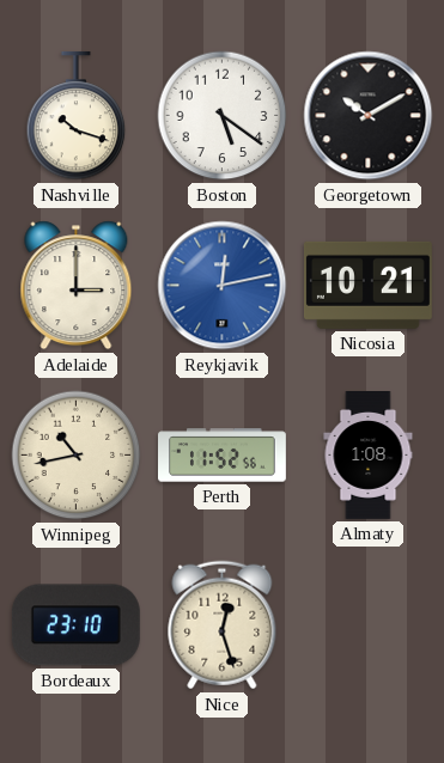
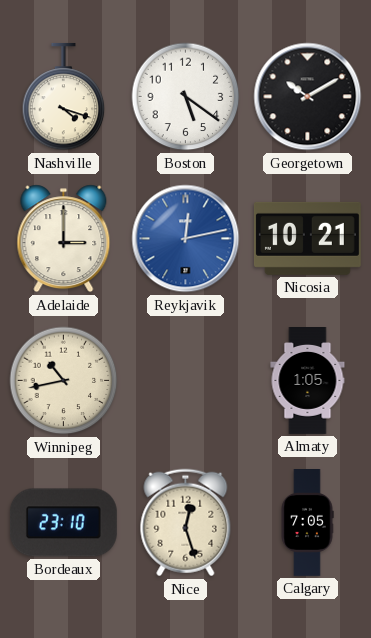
Nashville: 10:18 -> 4:18
Perth: 11:52 -> none
Almaty: 1:08 -> 1:05
Calgary: none -> 7:05
